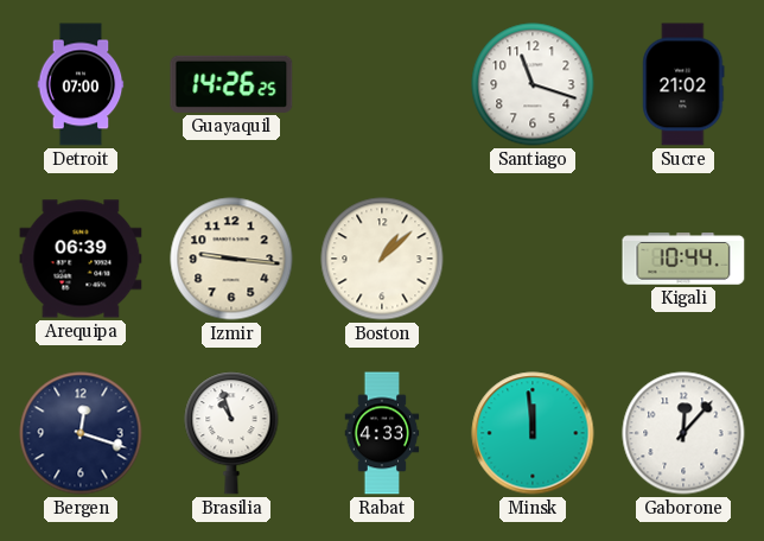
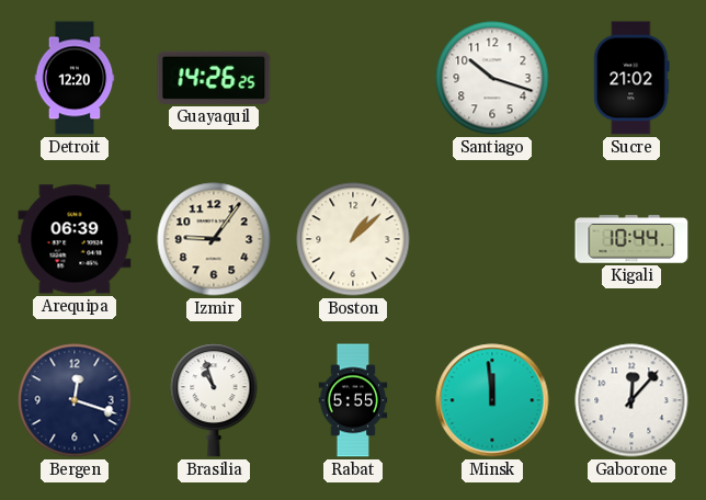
Detroit: 07:00 -> 12:20
Santiago: 11:18 -> 10:18
Izmir: 9:16 -> 9:06
Rabat: 4:33 -> 5:55
